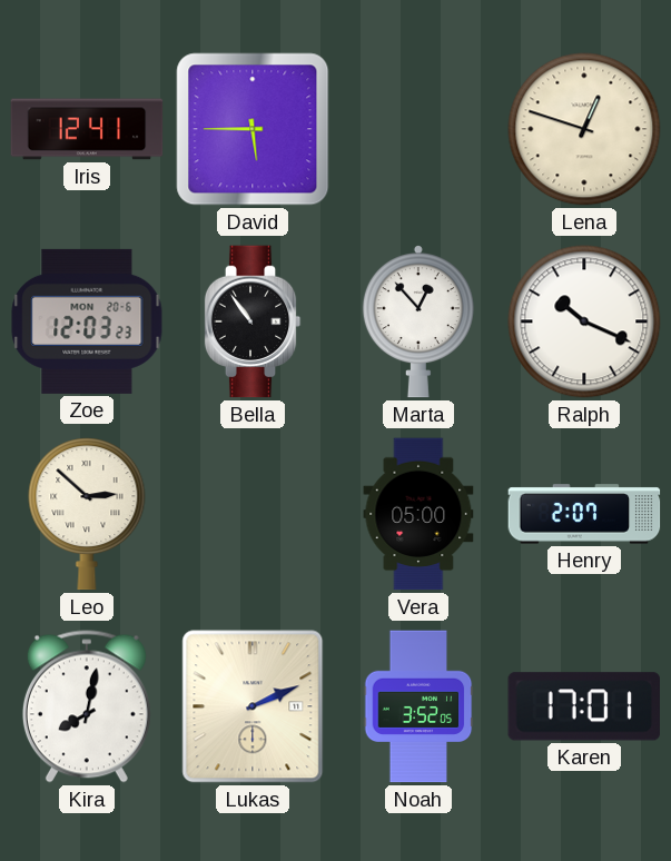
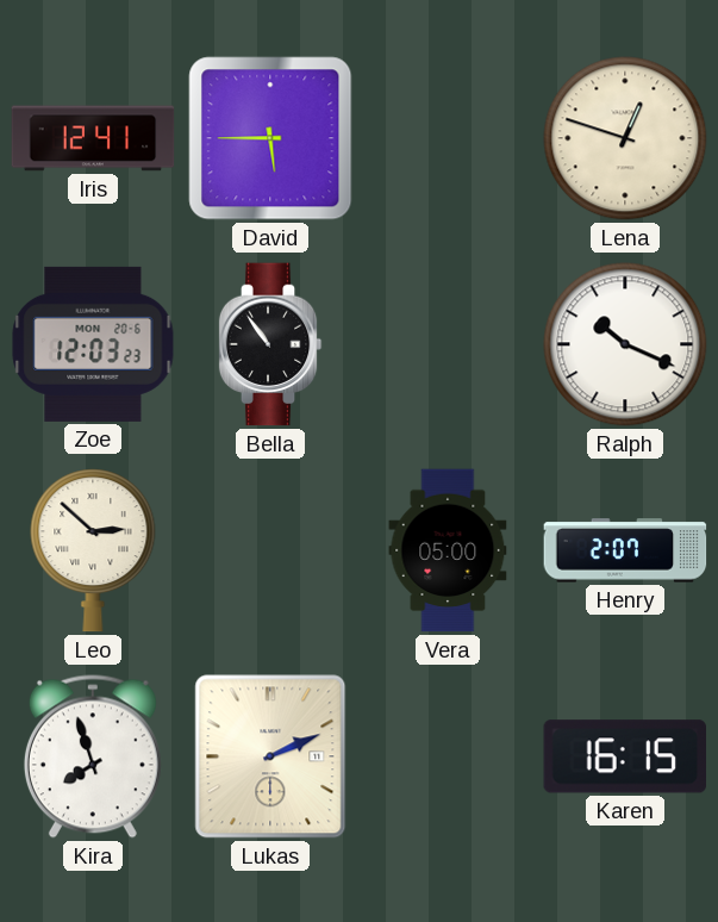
Marta: 12:53 -> none
Kira: 8:02 -> 7:57
Noah: 3:52 -> none
Karen: 17:01 -> 16:15
